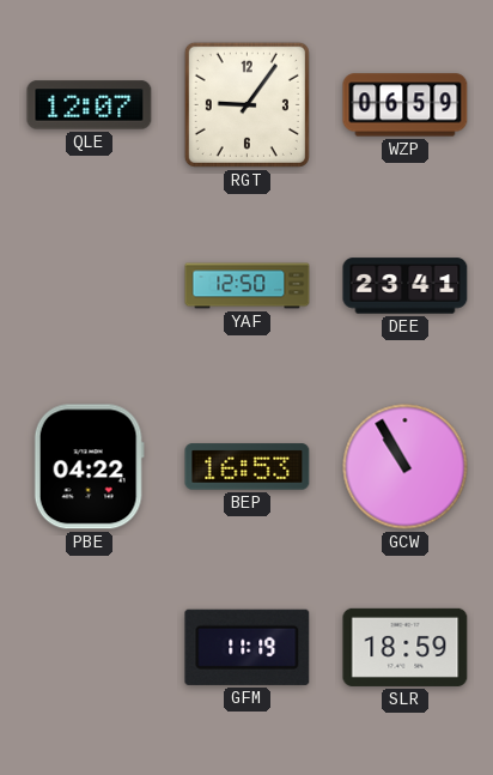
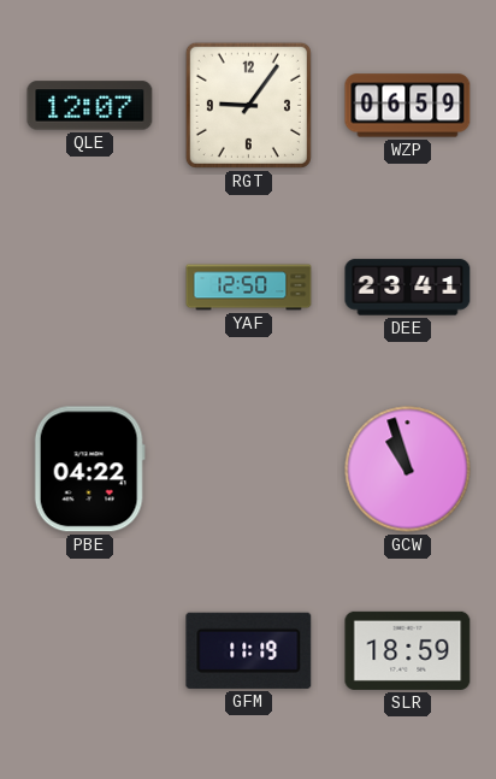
BEP: 16:53 -> none
GCW: 10:55 -> 10:57
